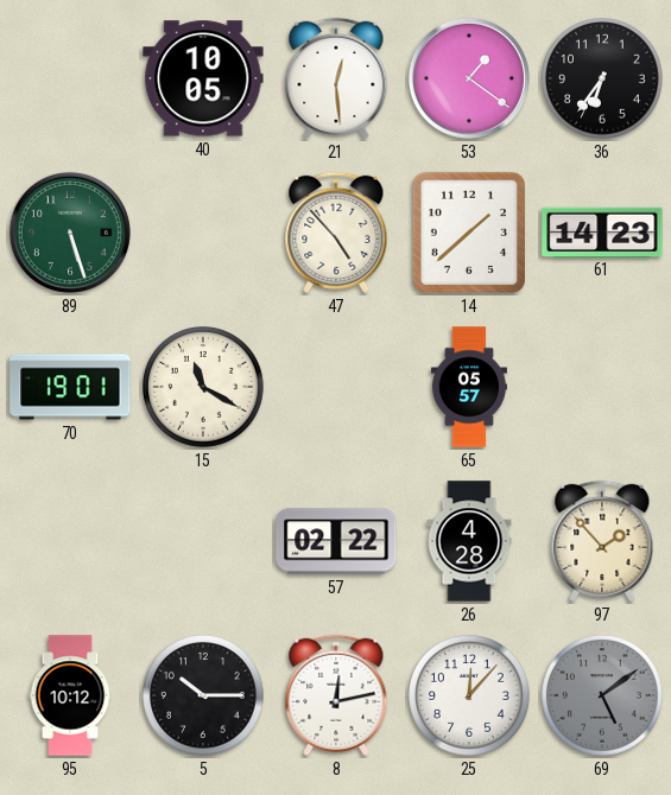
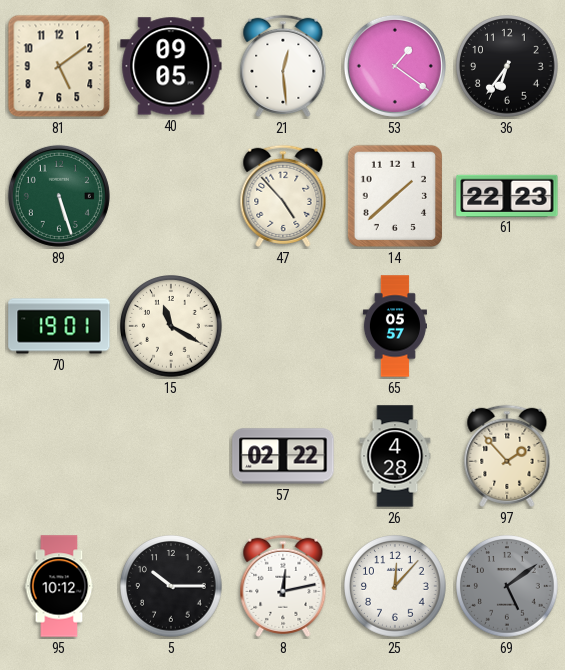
81: none -> 5:09
40: 10:05 -> 09:05
61: 14:23 -> 22:23
